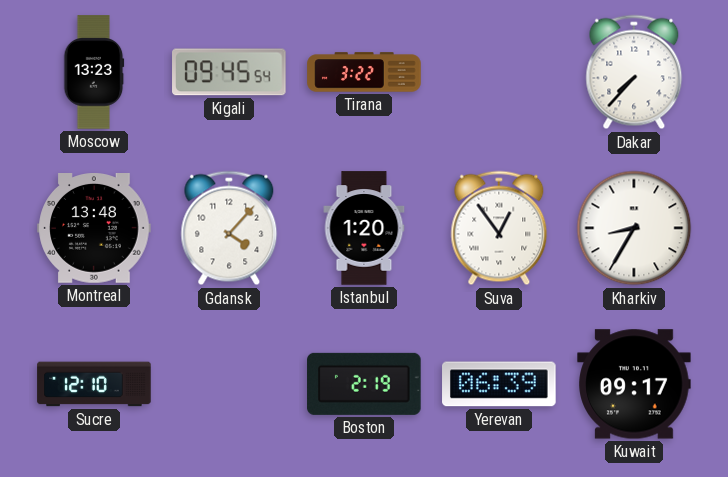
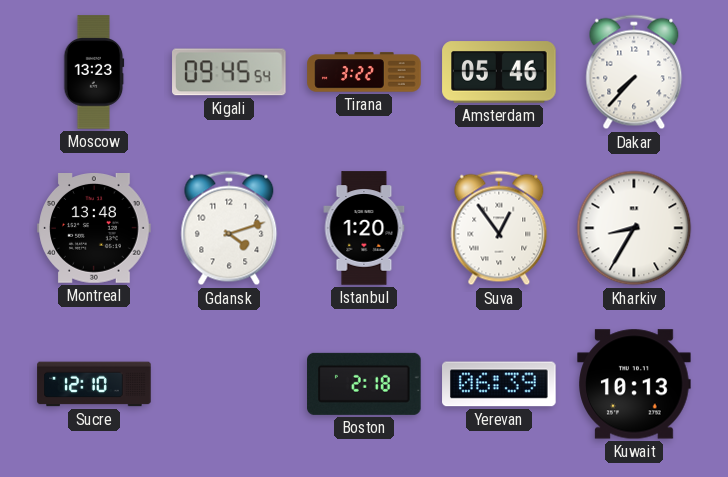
Amsterdam: none -> 05:46
Gdansk: 4:07 -> 4:12
Boston: 2:19 -> 2:18
Kuwait: 09:17 -> 10:13
